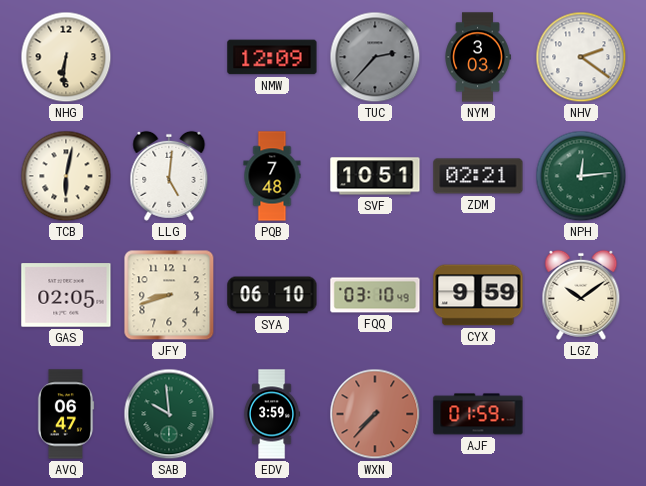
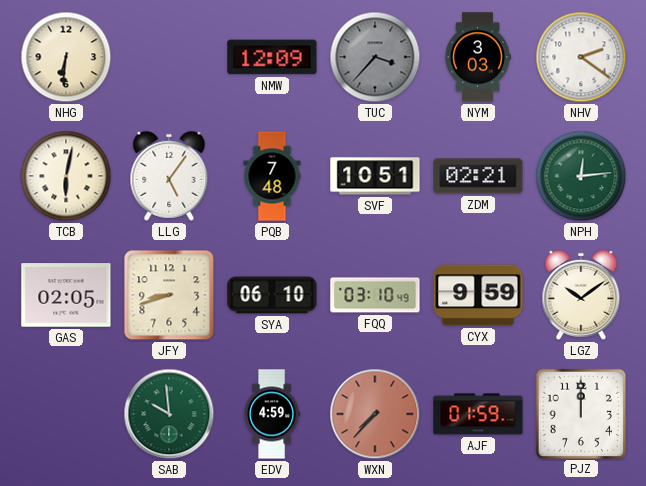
TUC: 2:37 -> 3:37
LLG: 5:01 -> 5:06
AVQ: 06:47 -> none
EDV: 3:59 -> 4:59
PJZ: none -> 12:00
